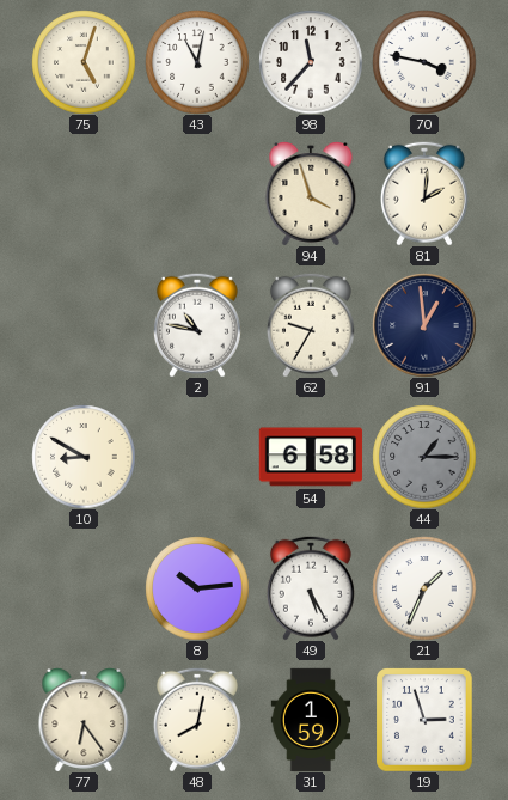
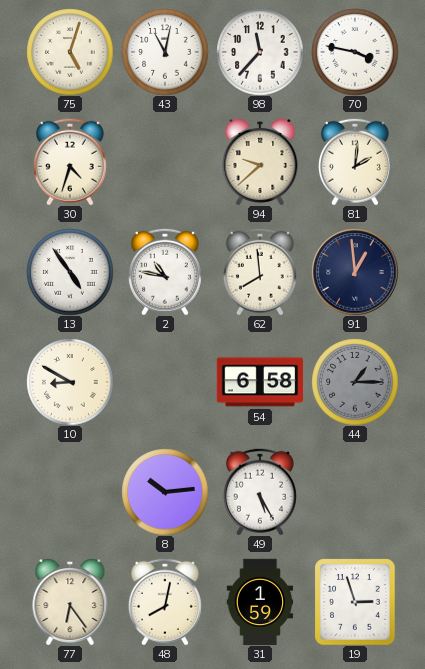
30: none -> 4:33
94: 3:57 -> 9:38
13: none -> 4:54
62: 9:35 -> 7:59
21: 1:34 -> none
